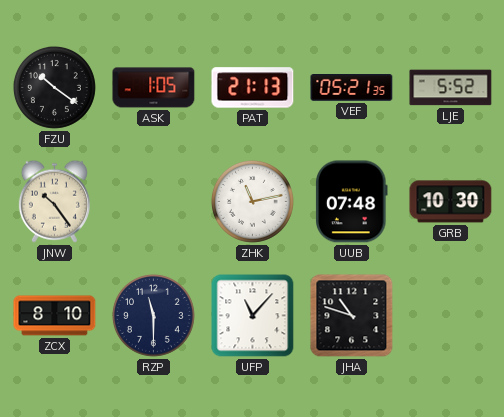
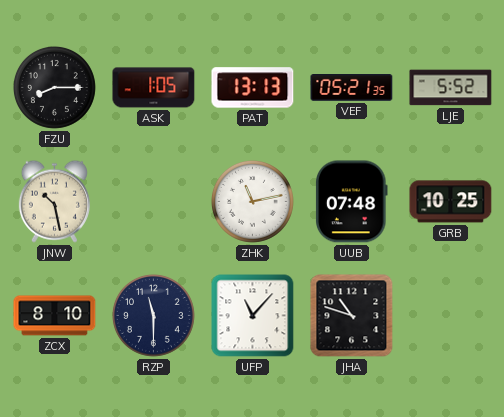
FZU: 10:21 -> 8:15
PAT: 21:13 -> 13:13
JNW: 10:24 -> 10:28
GRB: 10:30 -> 10:25
